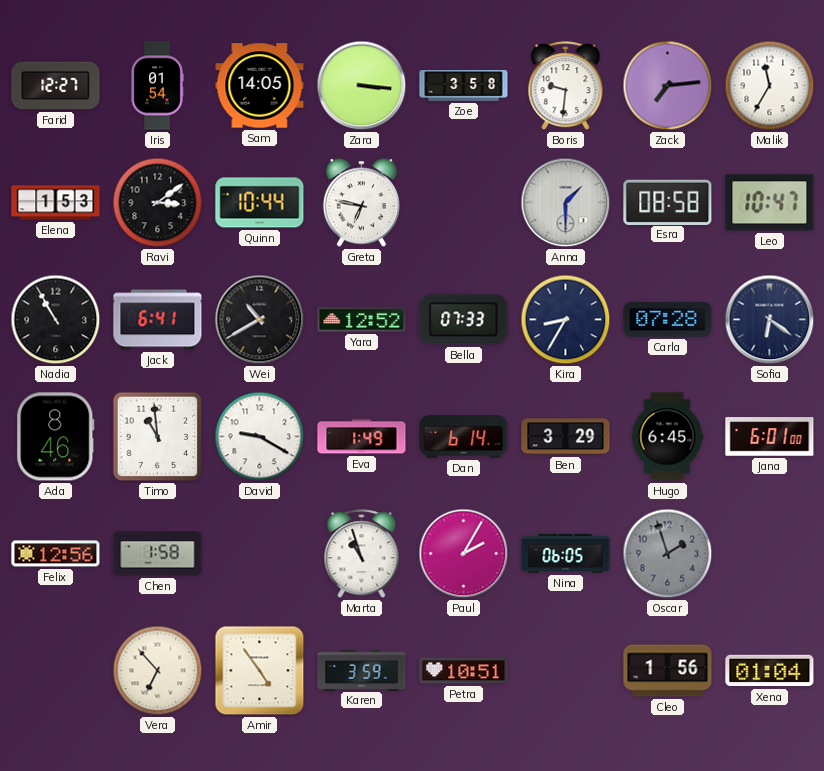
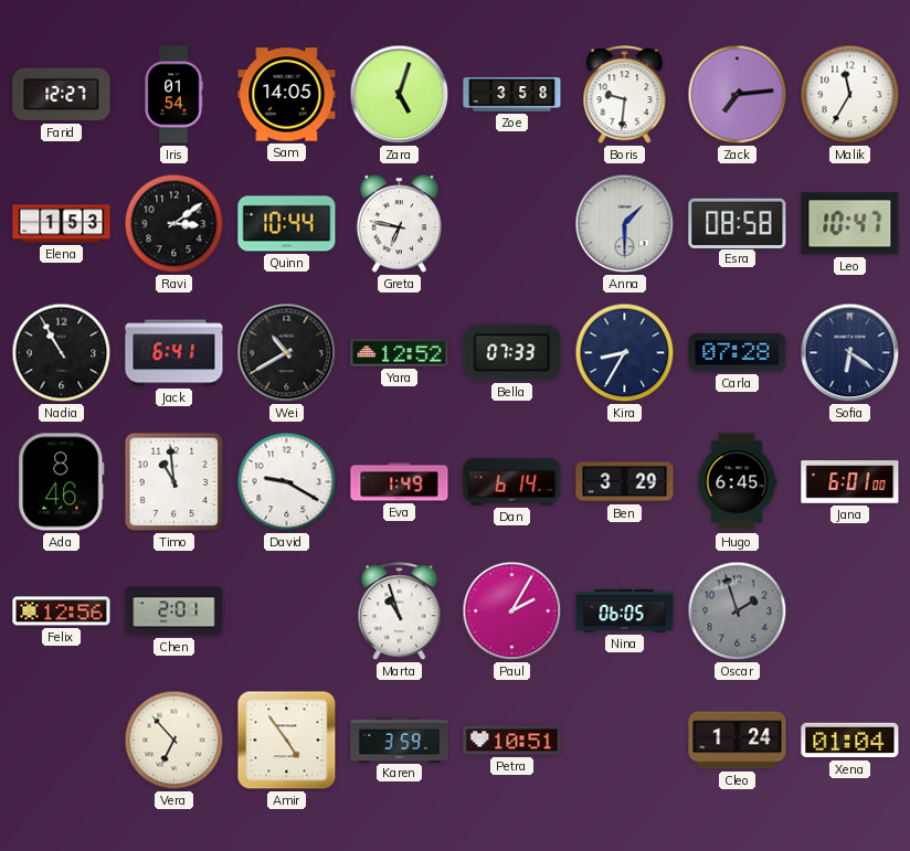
Zara: 3:16 -> 5:03
Chen: 1:58 -> 2:01
Cleo: 1:56 -> 1:24
